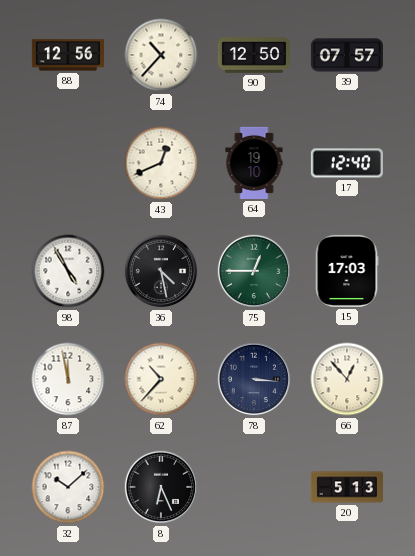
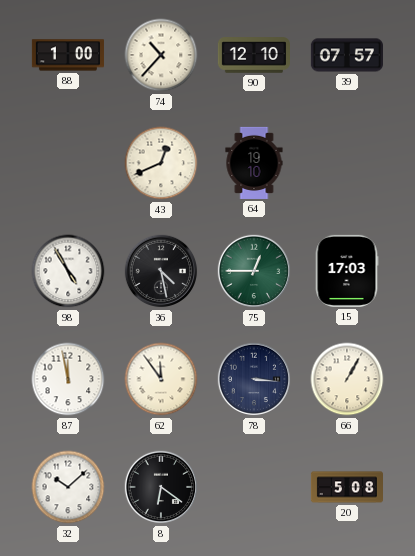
88: 12:56 -> 1:00
90: 12:50 -> 12:10
17: 12:40 -> none
62: 10:37 -> 11:54
66: 12:53 -> 1:05
8: 6:26 -> 6:21
20: 5:13 -> 5:08
